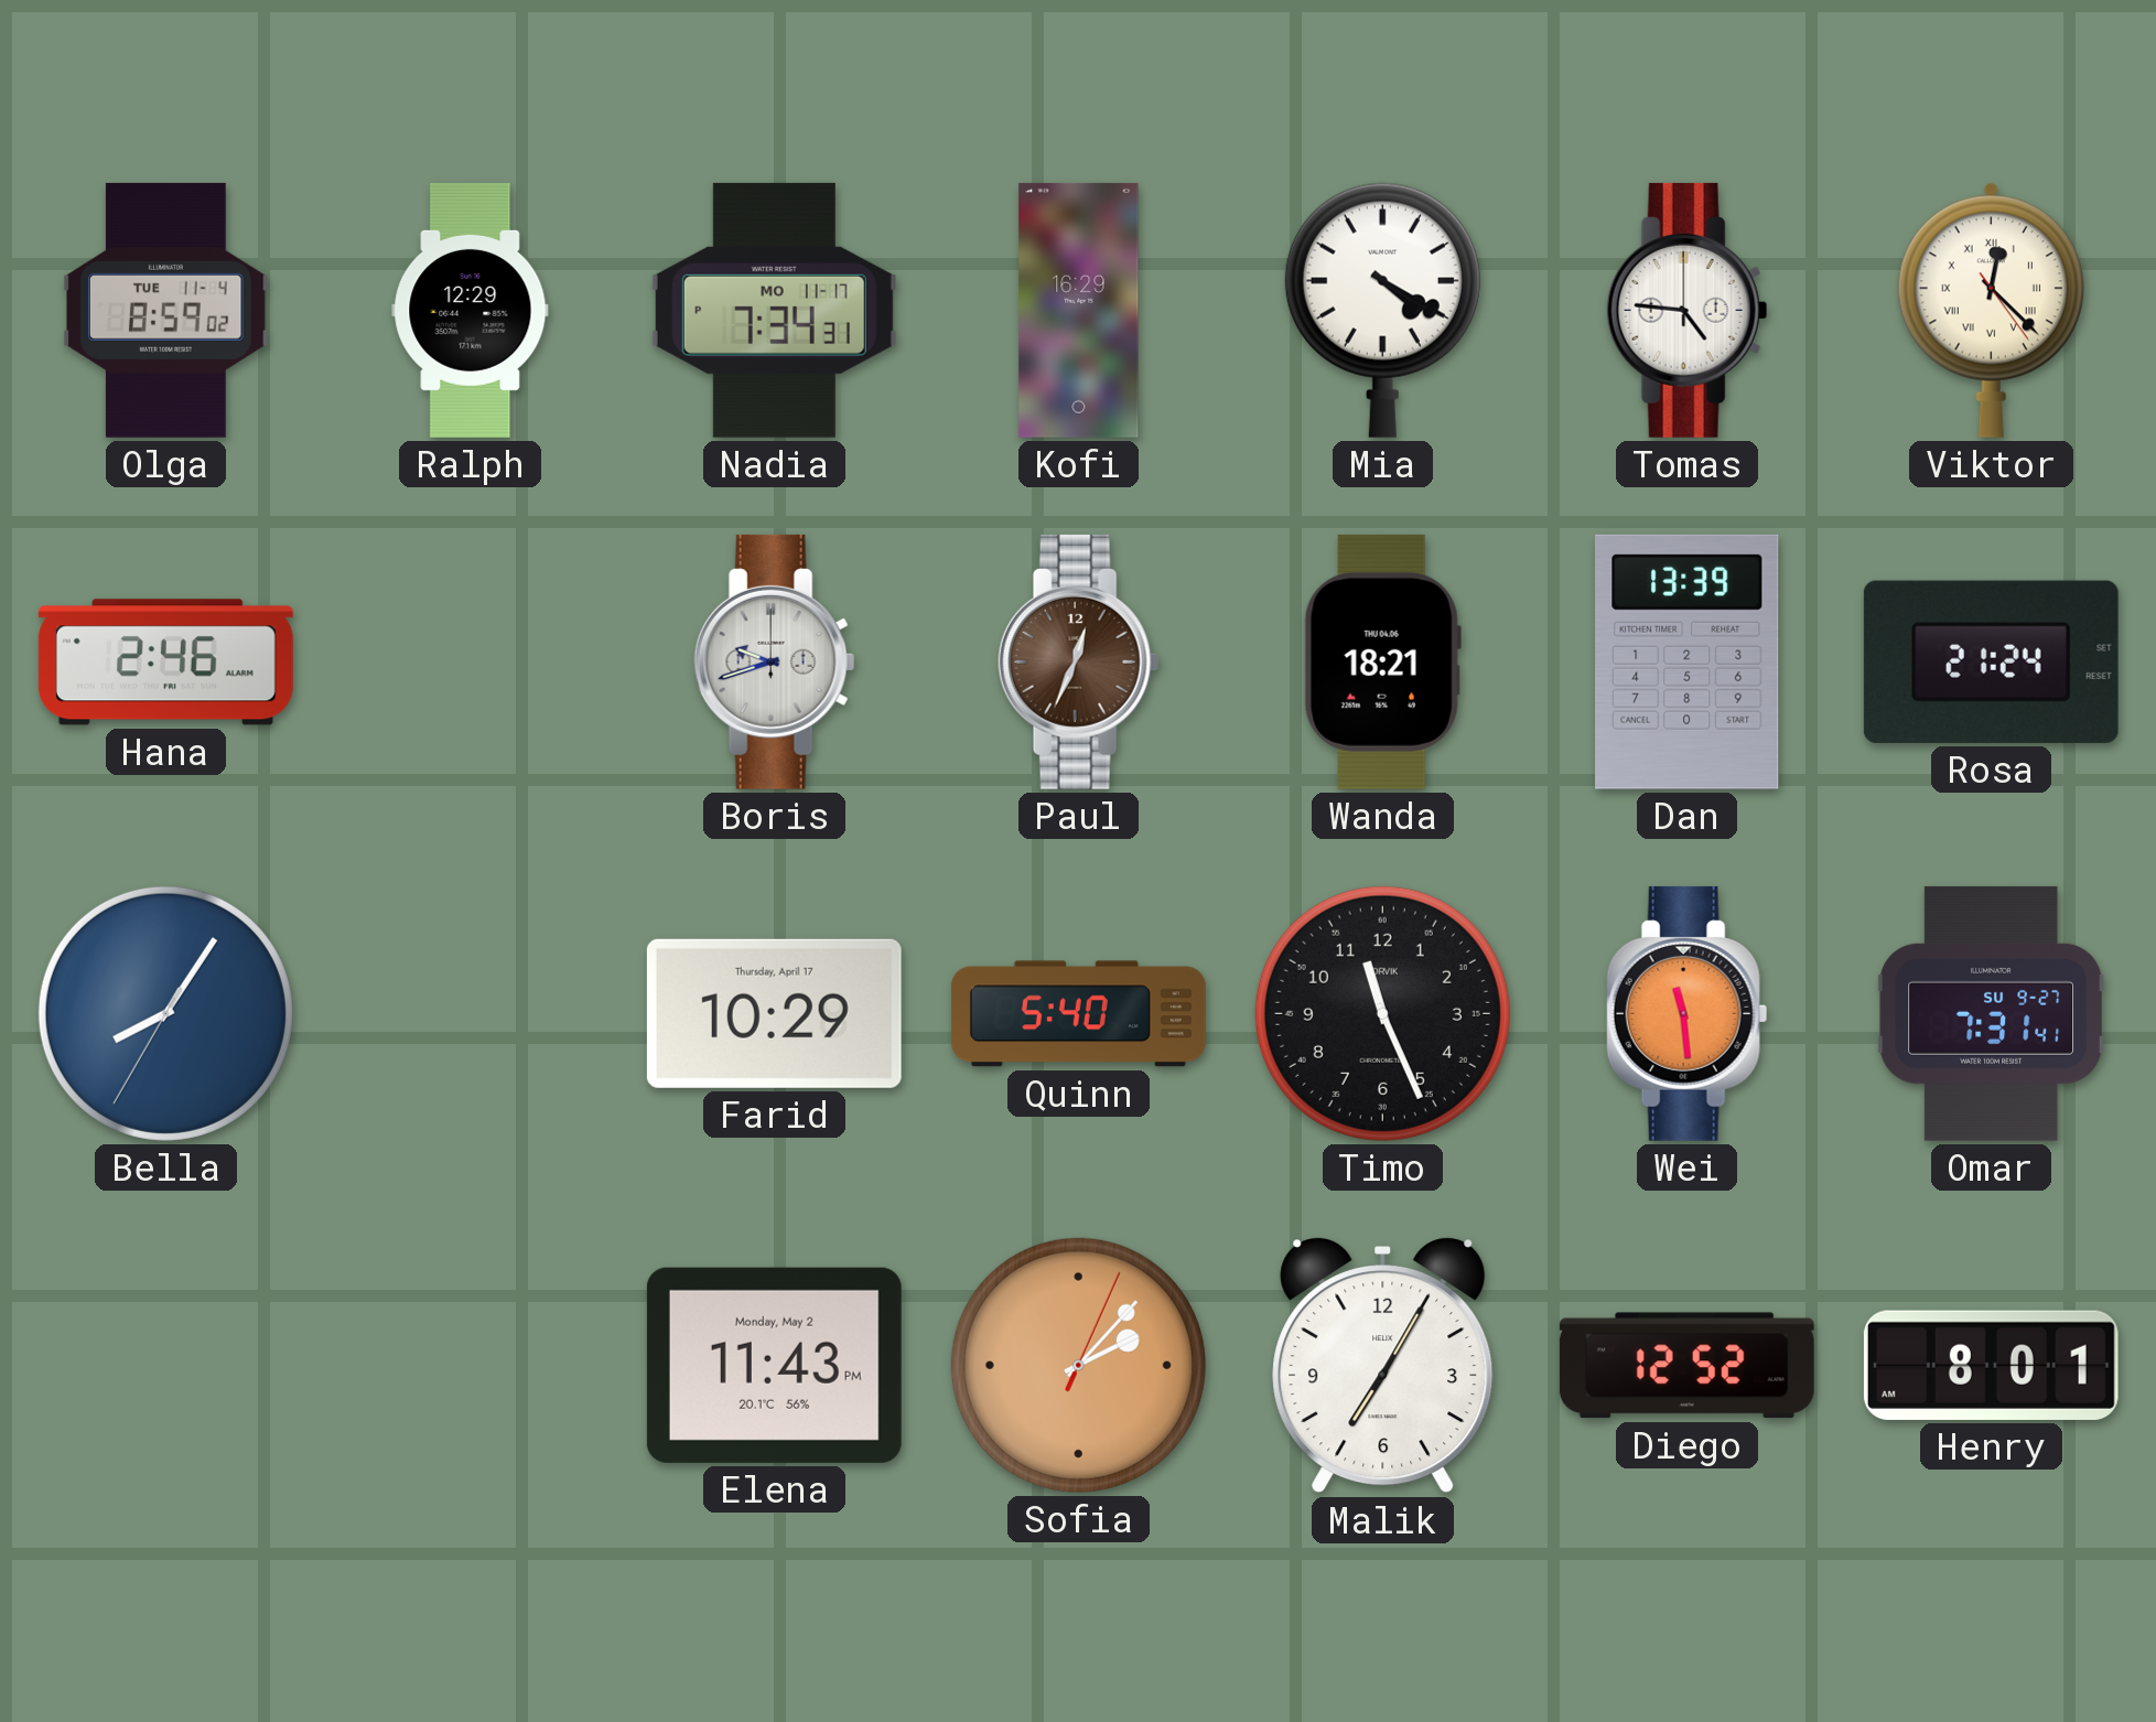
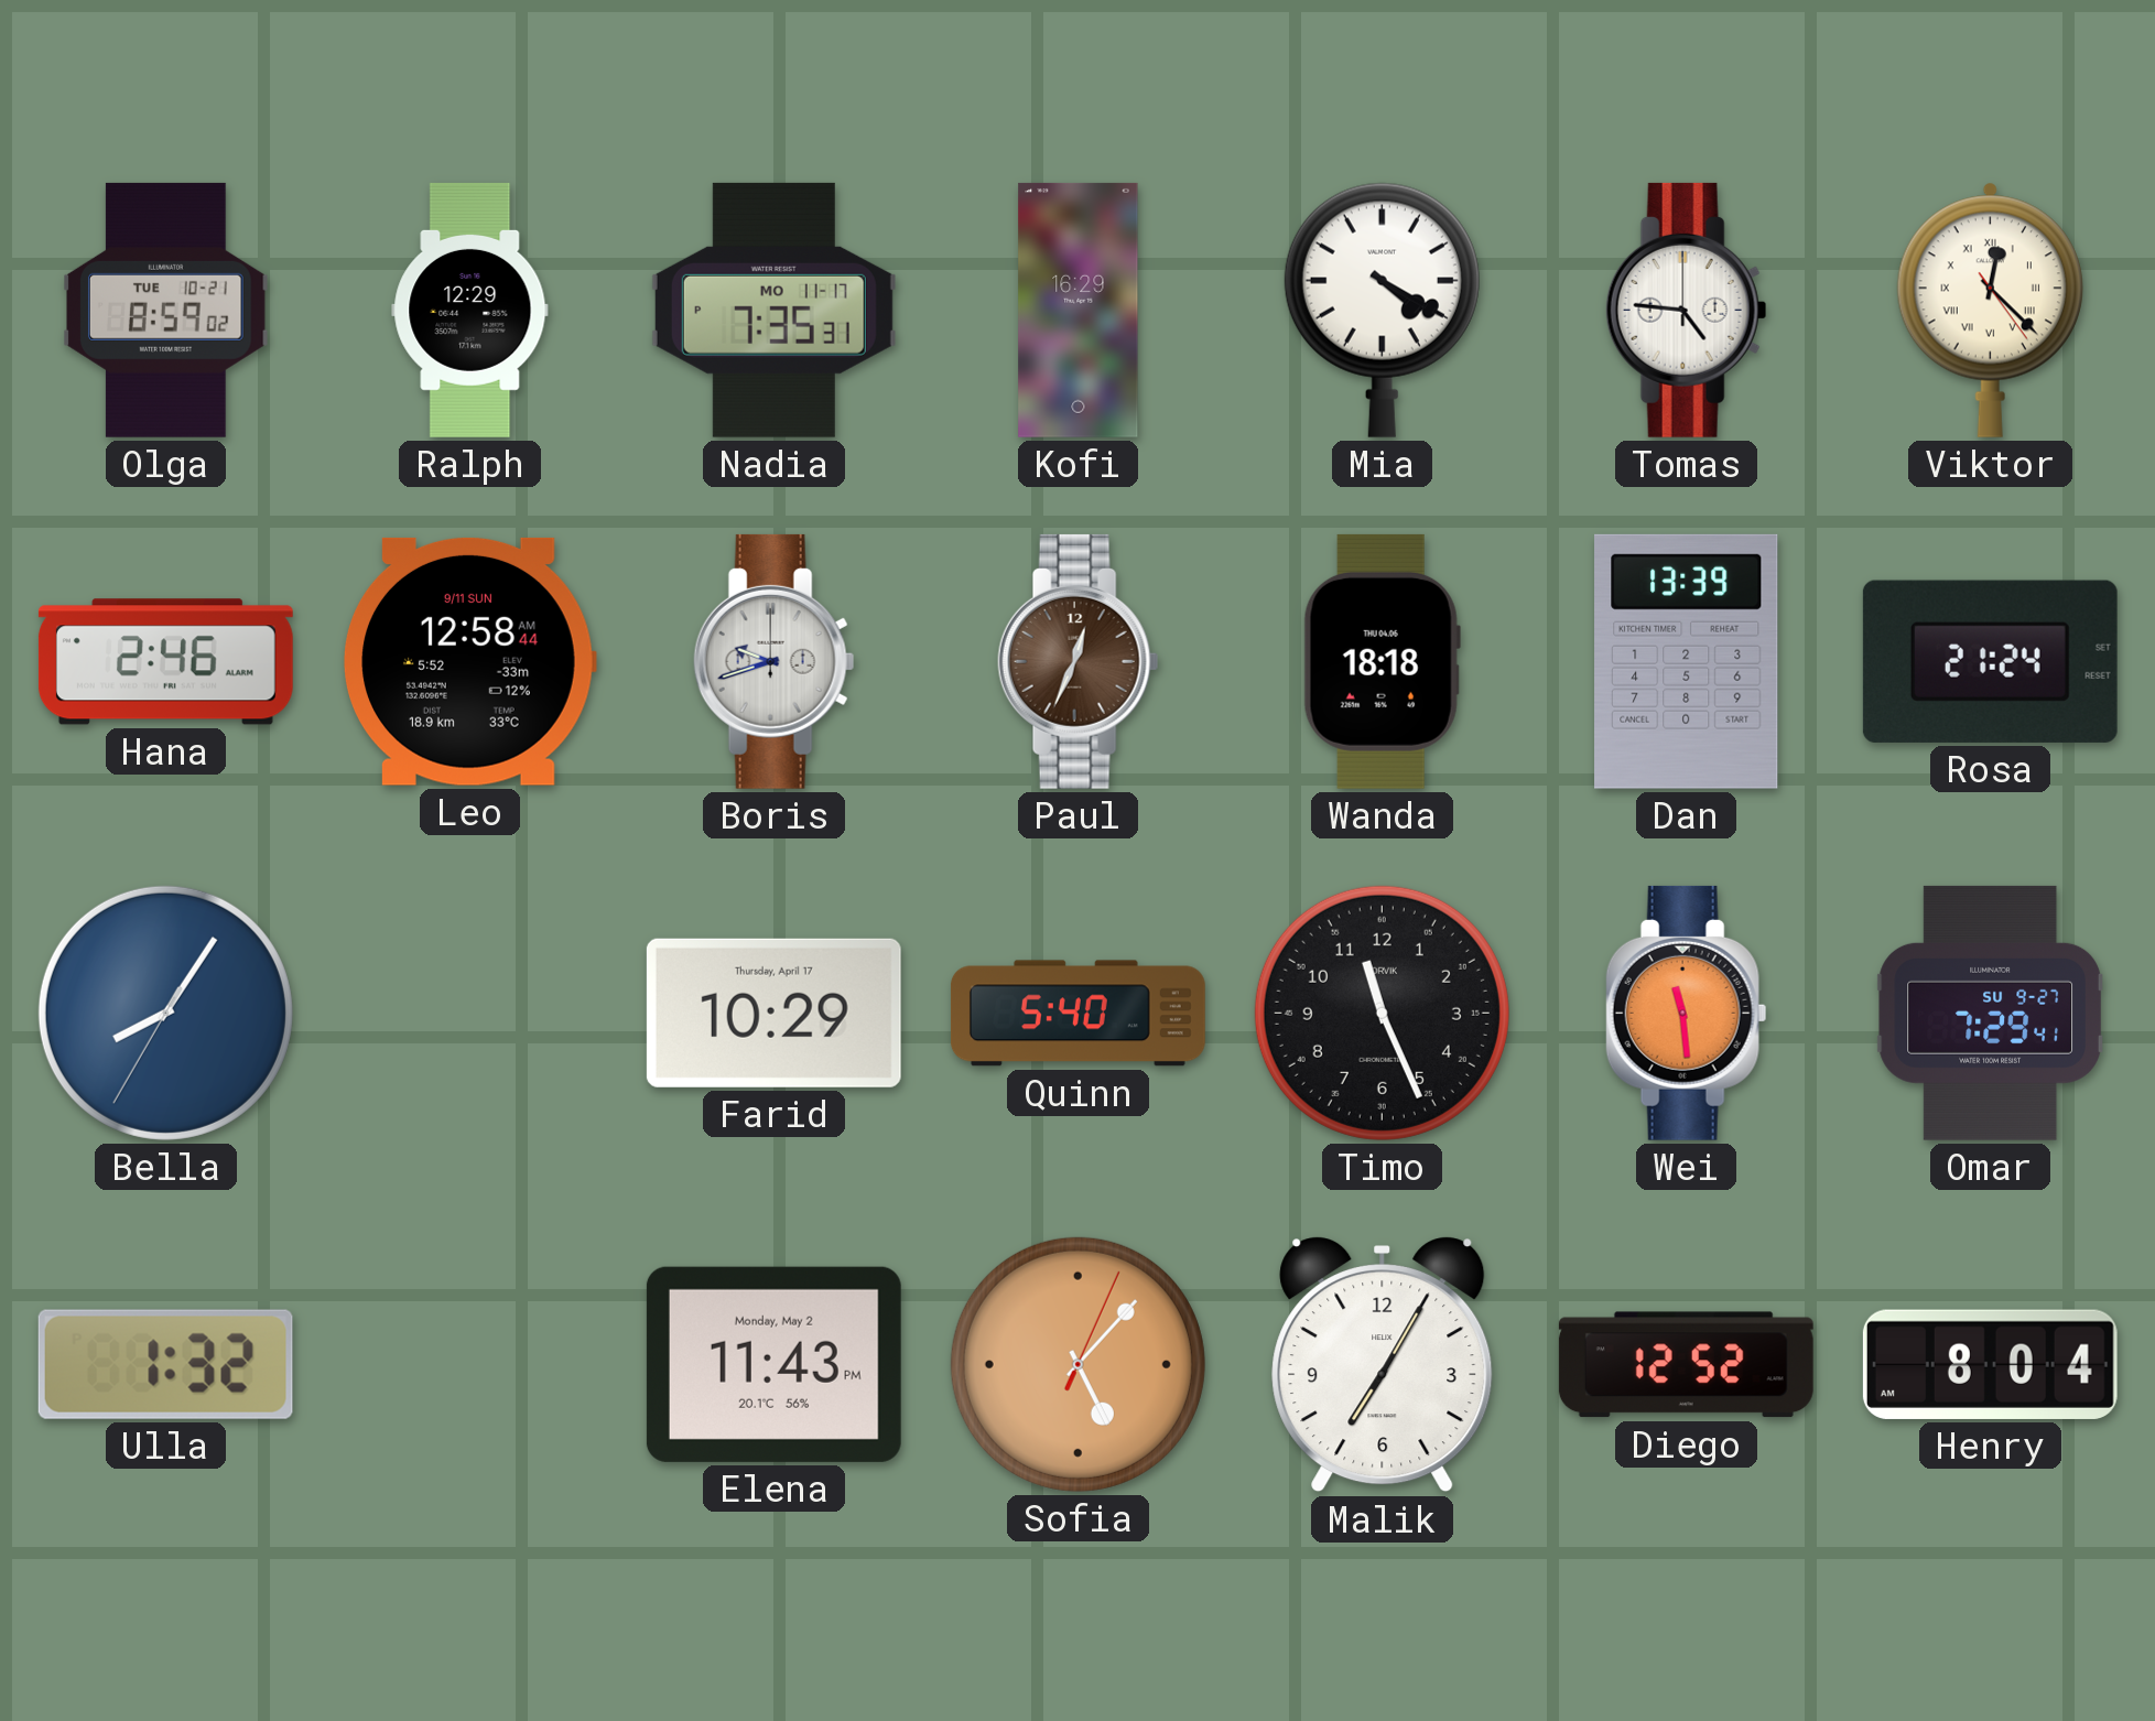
Olga date: TUE 11-4 -> TUE 10-21
Nadia: 7:34 -> 7:35
Leo: none -> 12:58
Wanda: 18:21 -> 18:18
Omar: 7:31 -> 7:29
Ulla: none -> 1:32
Sofia: 2:07 -> 5:07
Henry: 8:01 -> 8:04
